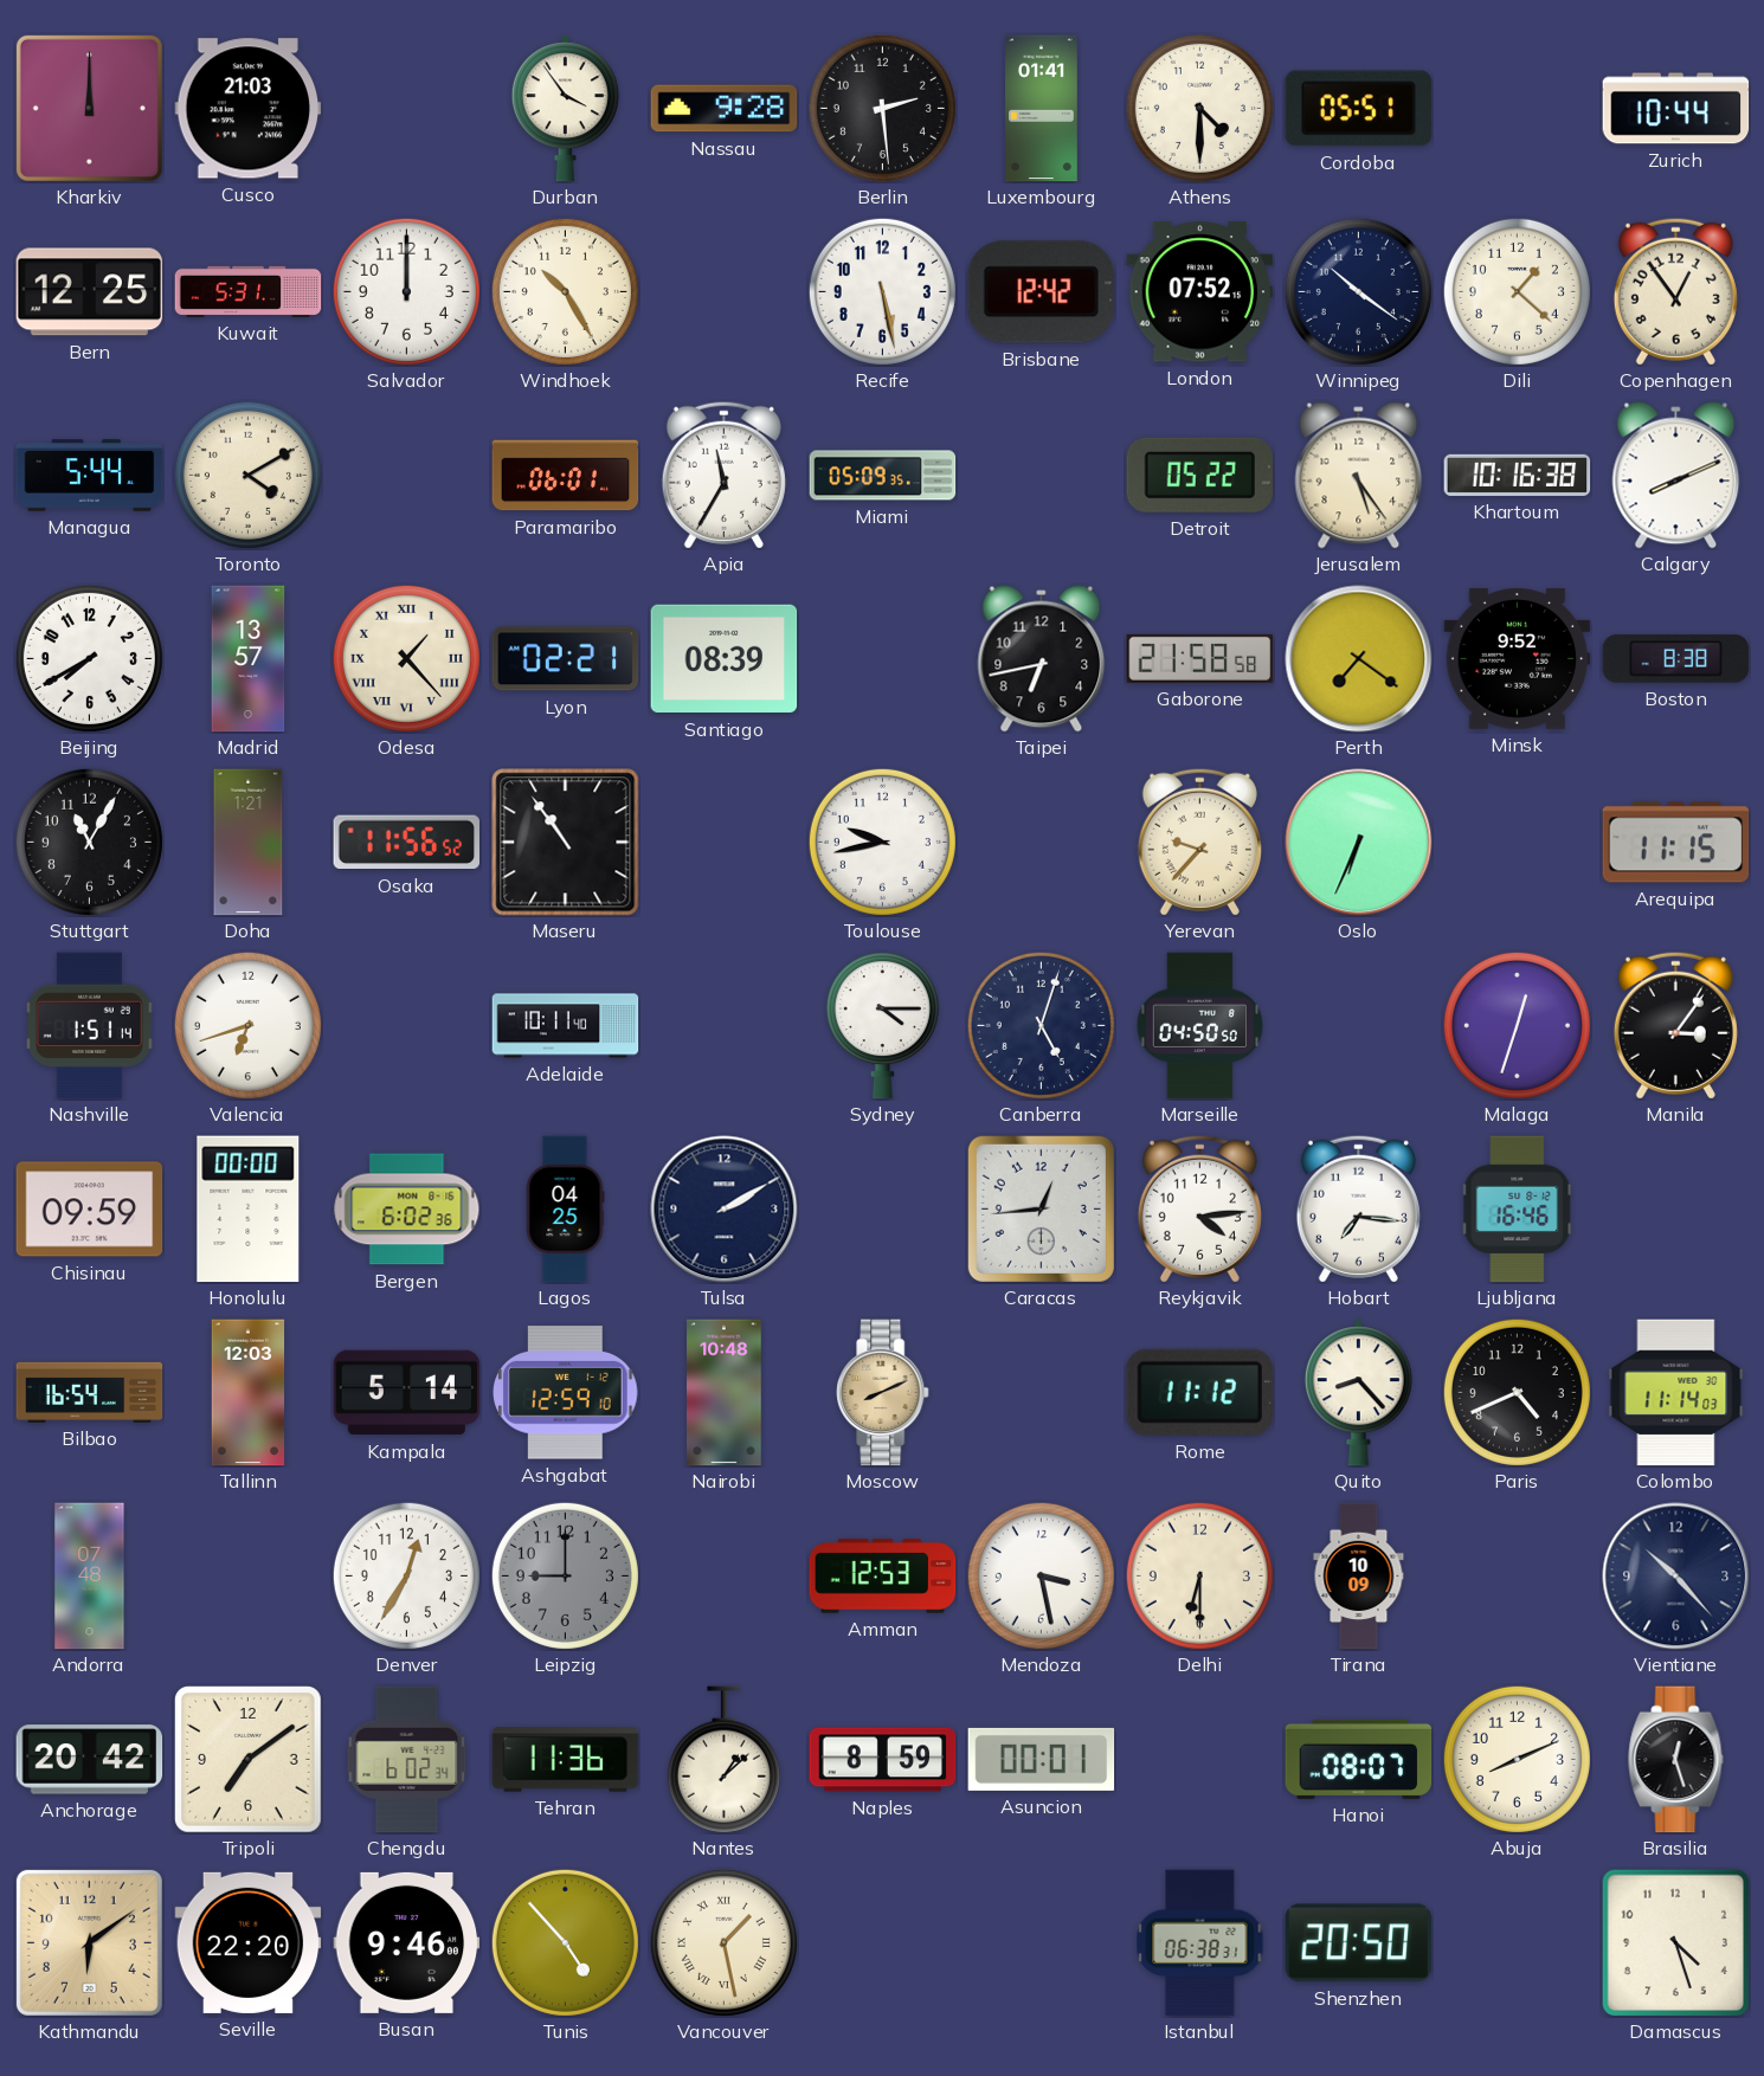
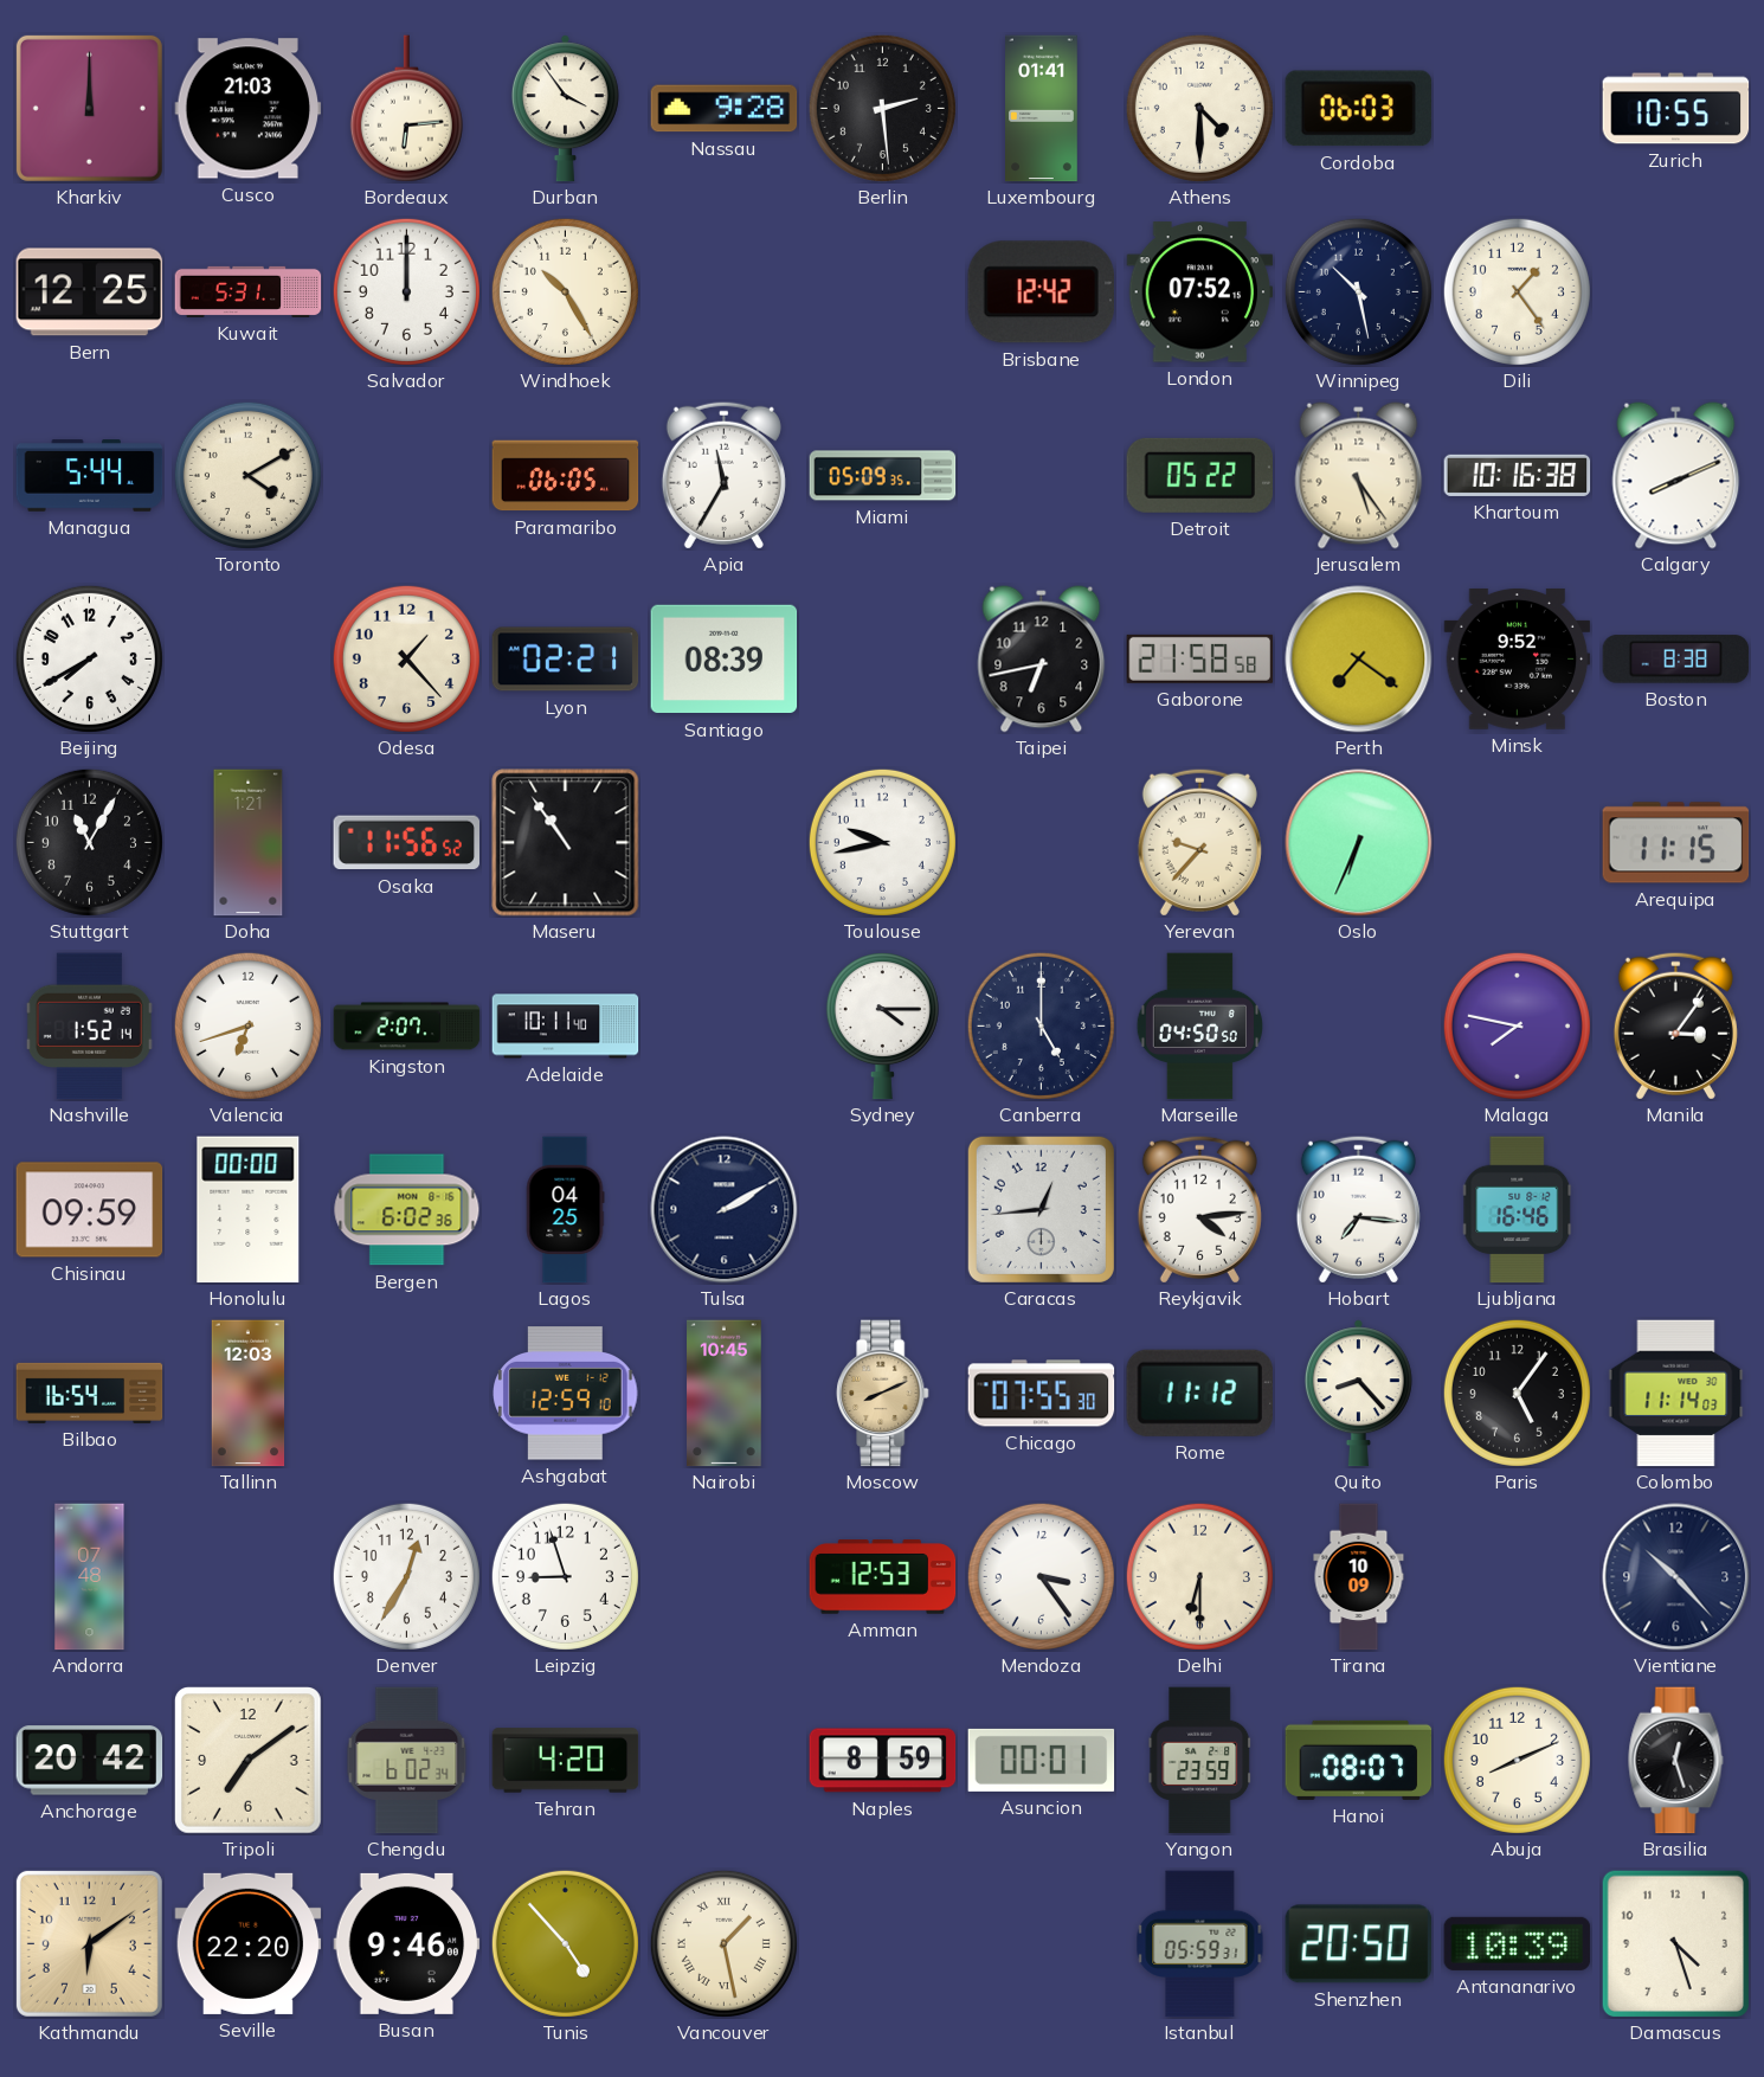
Bordeaux: none -> 6:14
Cordoba: 05:51 -> 06:03
Zurich: 10:44 -> 10:55
Recife: 5:28 -> none
Winnipeg: 10:21 -> 10:28
Dili: 1:22 -> 1:24
Copenhagen: 12:54 -> none
Paramaribo: 06:01 -> 06:05
Madrid: 13:57 -> none
Odesa numerals: Roman -> Arabic
Nashville: 1:51 -> 1:52
Kingston: none -> 2:07
Canberra: 5:03 -> 5:00
Malaga: 12:33 -> 7:47
Kampala: 5:14 -> none
Nairobi: 10:48 -> 10:45
Chicago: none -> 07:55
Paris: 4:41 -> 5:06
Leipzig: 9:00 -> 8:57
Leipzig dial: grey -> white
Mendoza: 3:28 -> 3:24
Tehran: 11:36 -> 4:20
Nantes: 1:08 -> none
Yangon: none -> 23:59
Istanbul: 06:38 -> 05:59
Antananarivo: none -> 10:39
